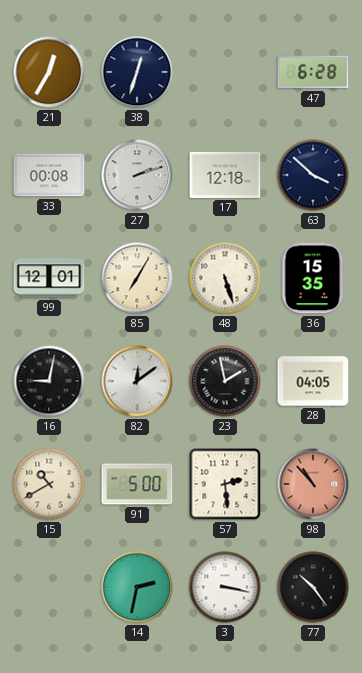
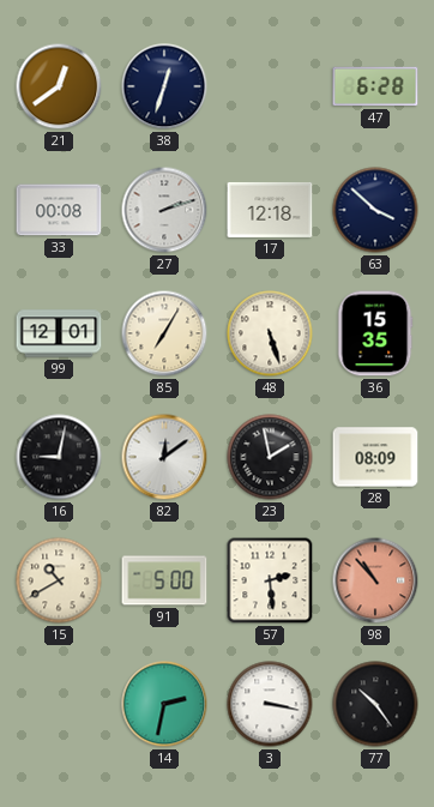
21: 12:35 -> 12:39
28: 04:05 -> 08:09
